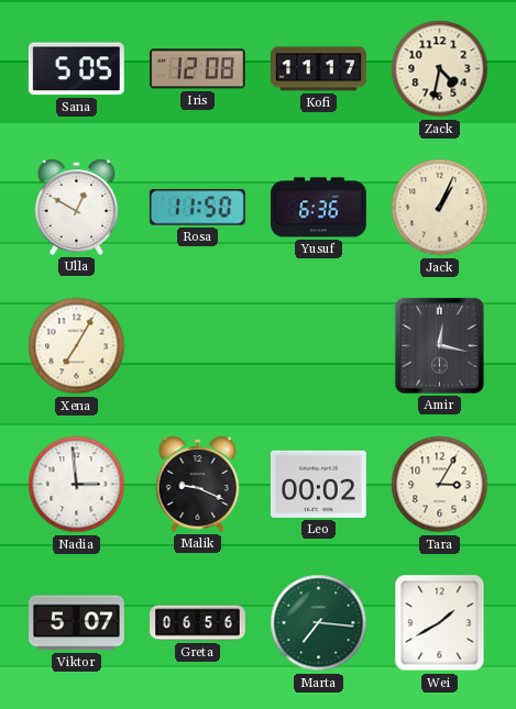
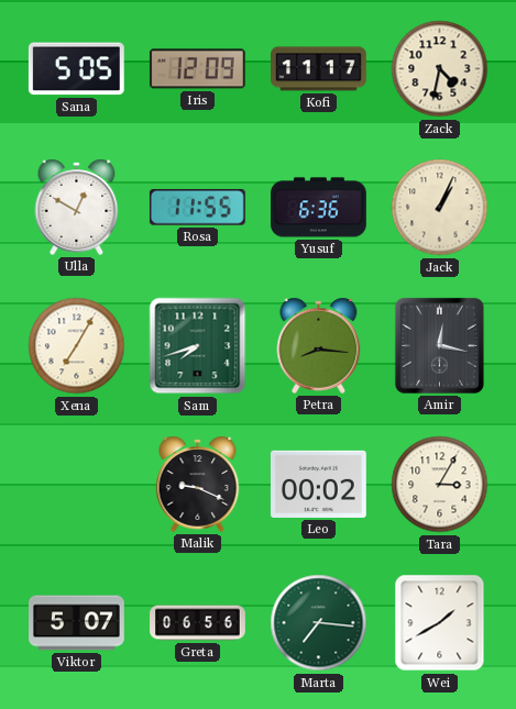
Iris: 12:08 -> 12:09
Rosa: 11:50 -> 11:55
Sam: none -> 7:42
Petra: none -> 8:16
Nadia: 2:59 -> none
